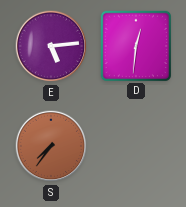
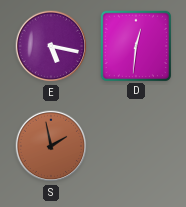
E: 5:14 -> 5:17
S: 7:36 -> 1:58
